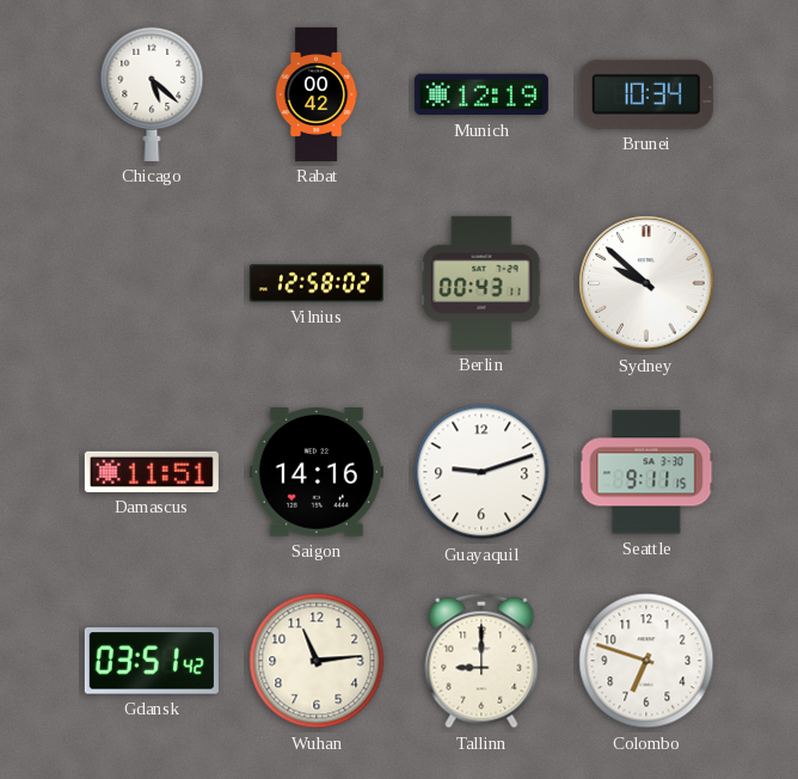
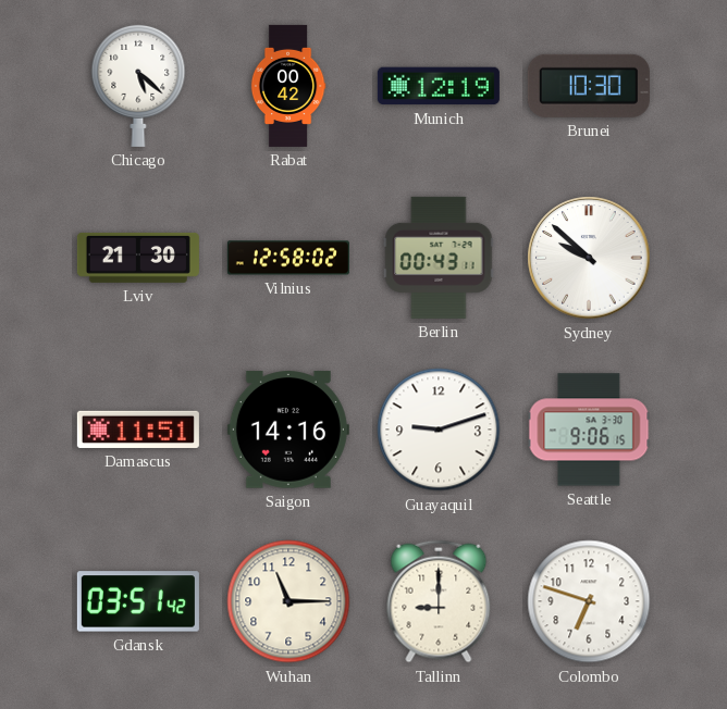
Brunei: 10:34 -> 10:30
Lviv: none -> 21:30
Seattle: 9:11 -> 9:06
Wuhan: 11:14 -> 11:15
